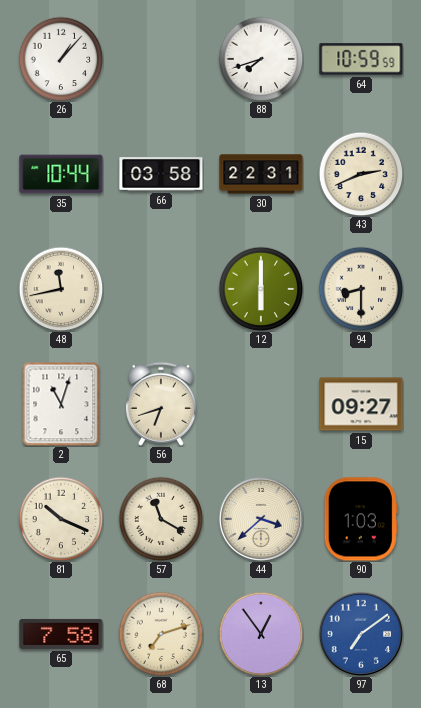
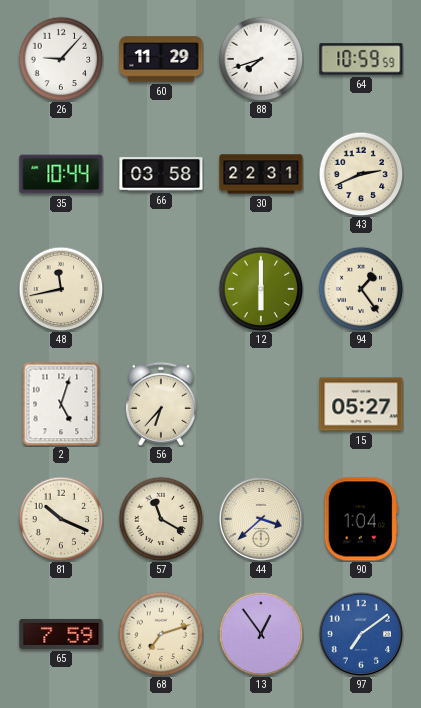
26: 1:07 -> 9:07
60: none -> 11:29
94: 8:30 -> 1:24
2: 11:03 -> 5:03
56: 6:42 -> 6:37
15: 09:27 -> 05:27
90: 1:03 -> 1:04
65: 7:58 -> 7:59
